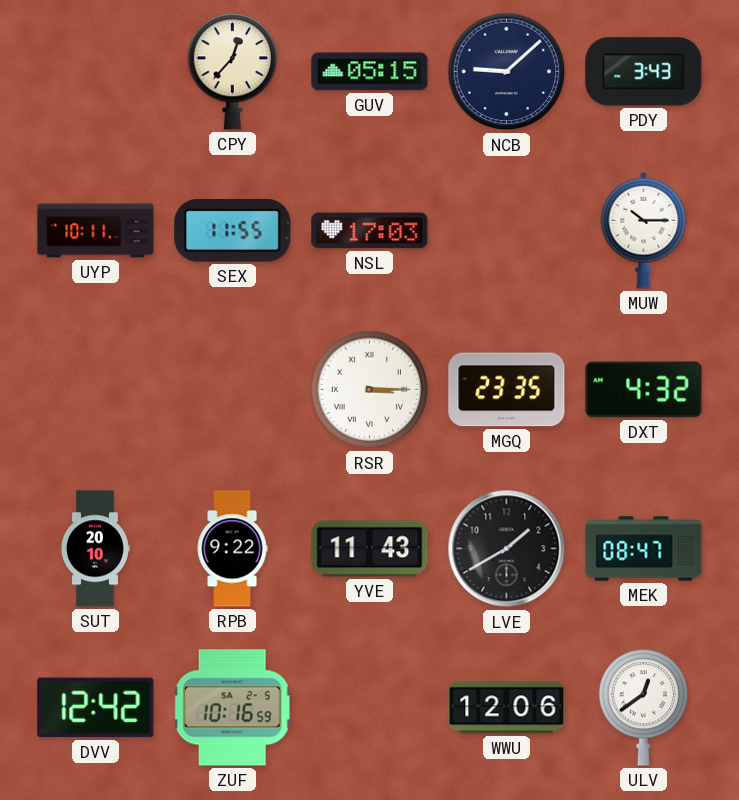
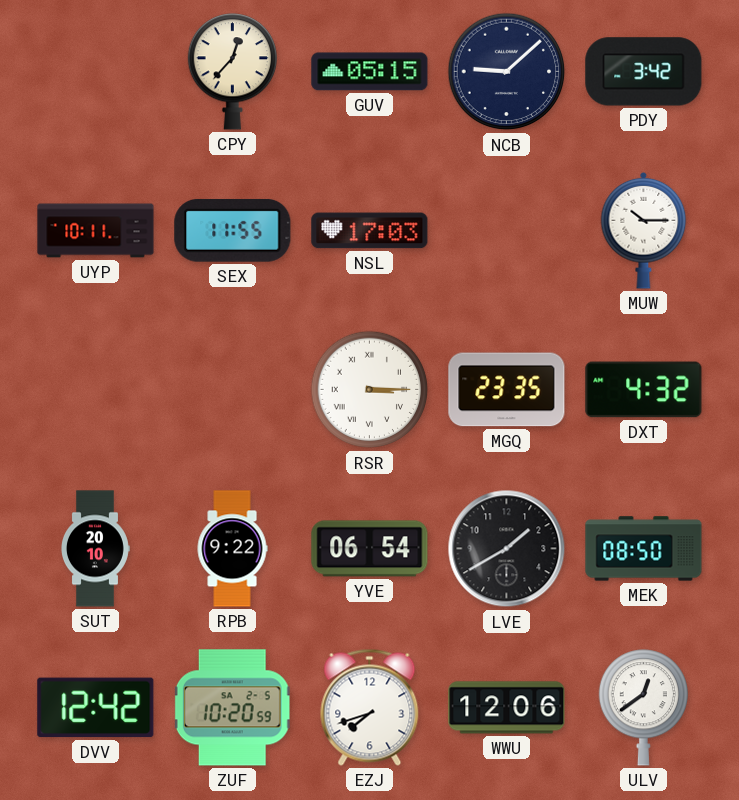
PDY: 3:43 -> 3:42
YVE: 11:43 -> 06:54
MEK: 08:47 -> 08:50
ZUF: 10:16 -> 10:20
EZJ: none -> 7:42
